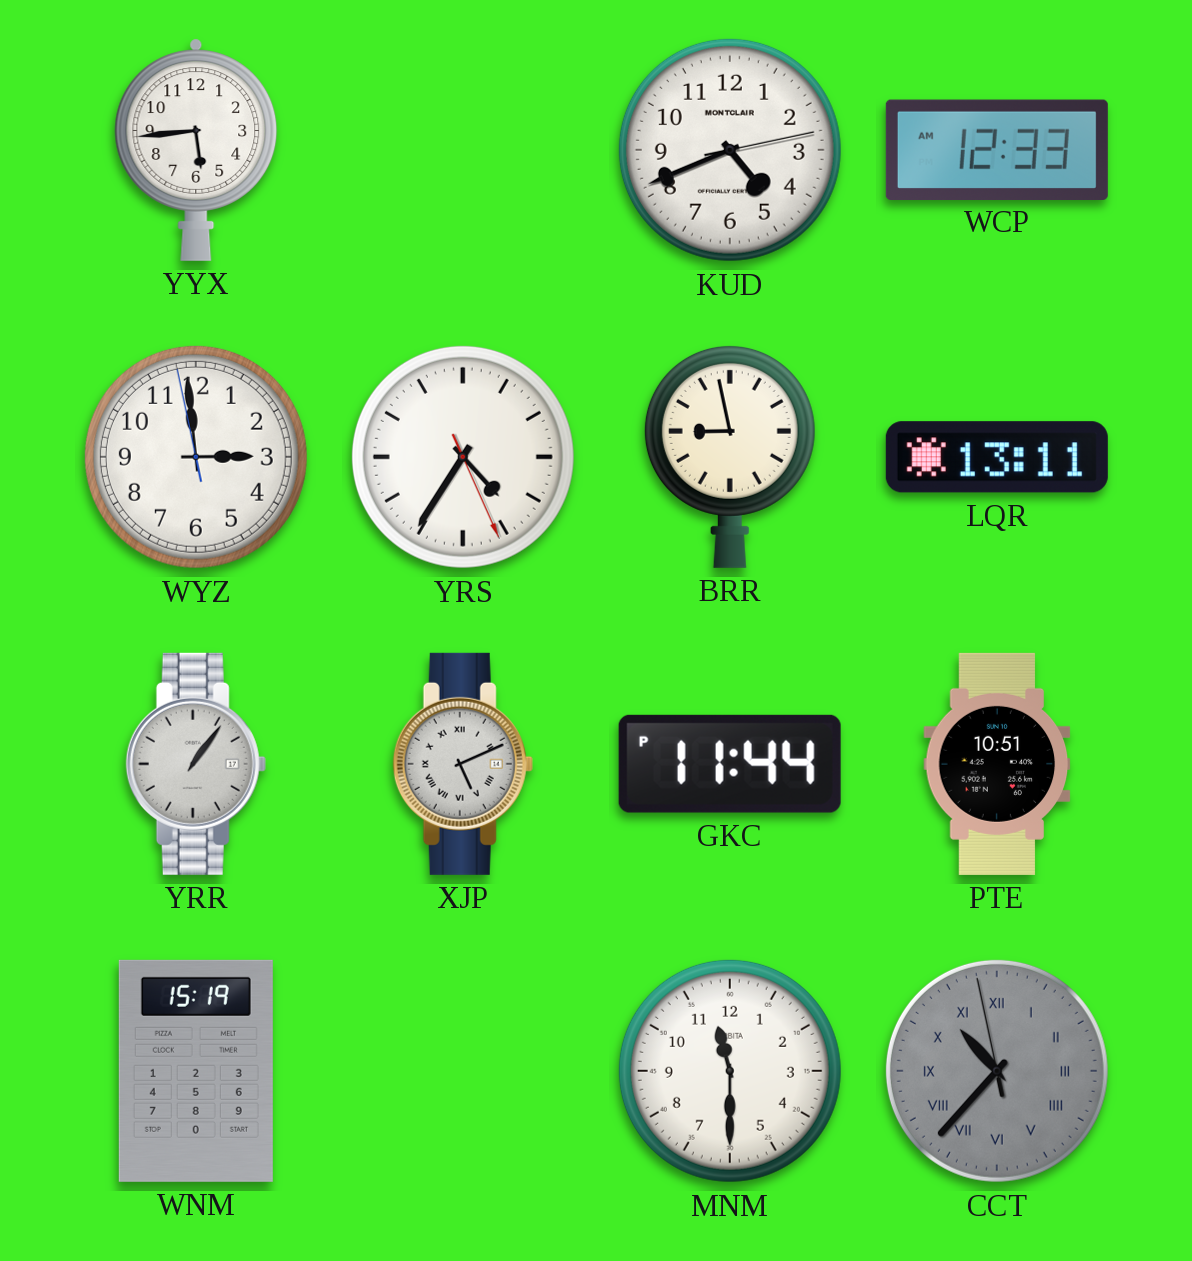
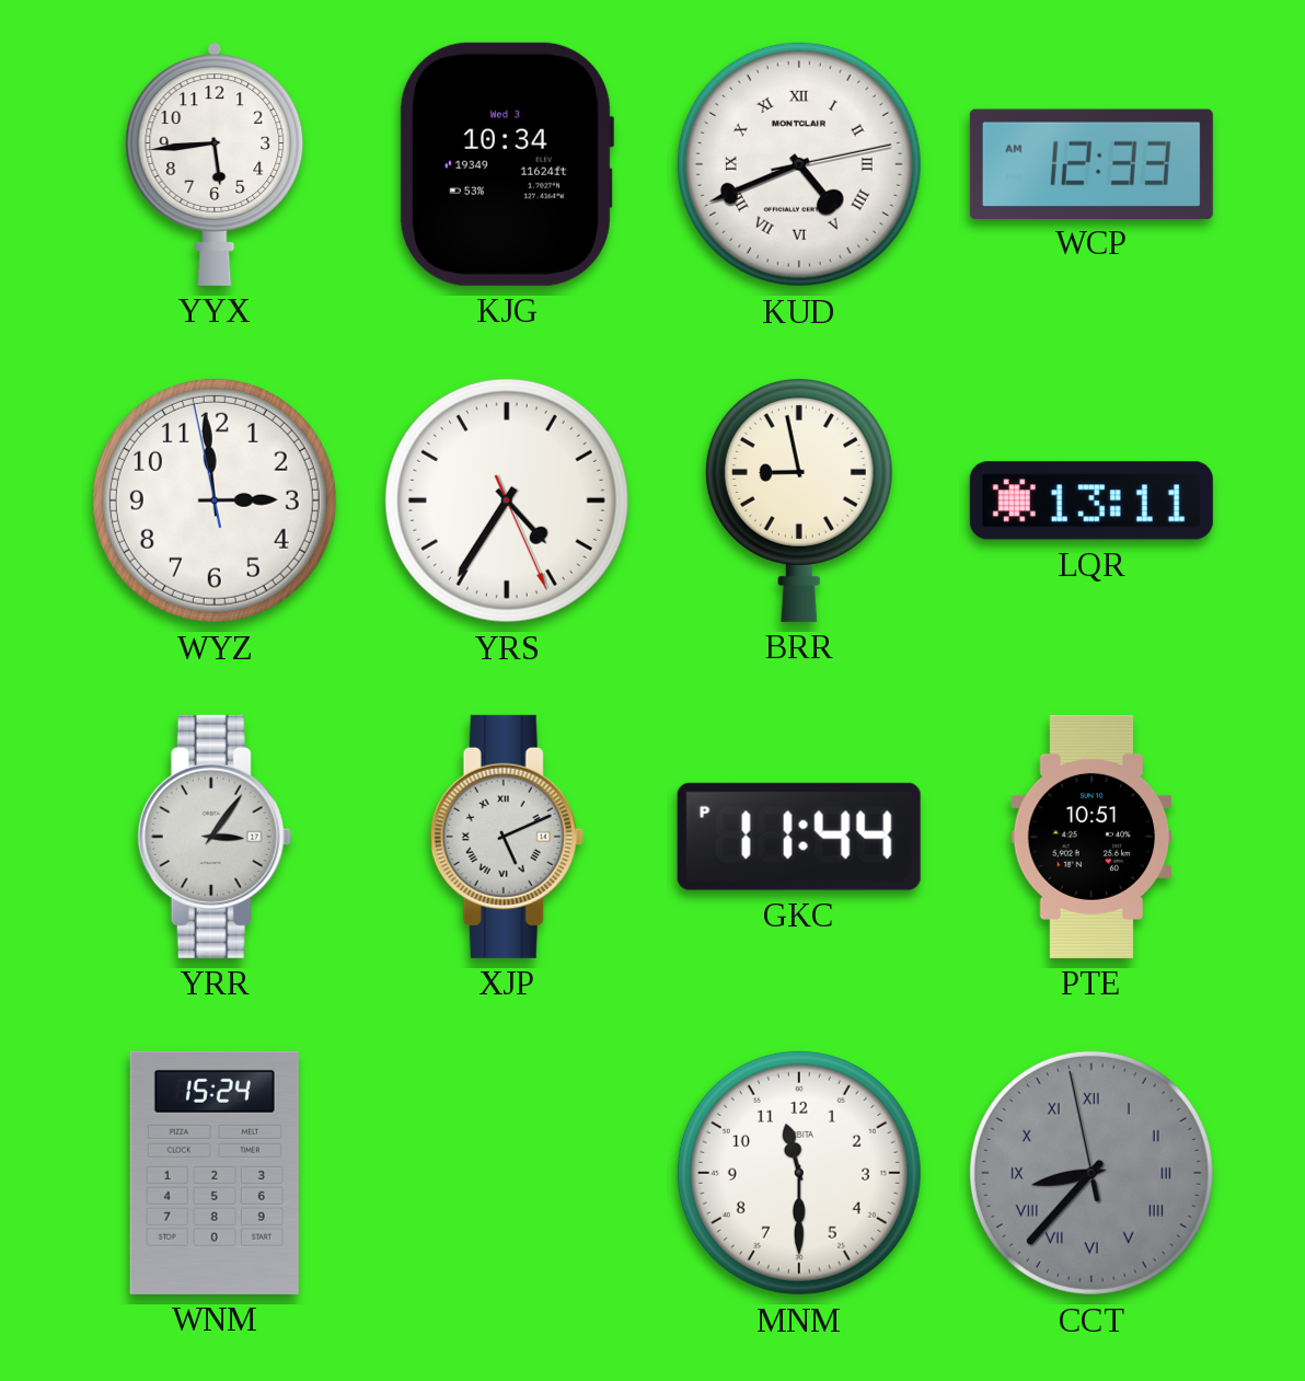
KJG: none -> 10:34
KUD numerals: Arabic -> Roman
YRR: 1:06 -> 3:06
WNM: 15:19 -> 15:24
CCT: 10:36 -> 8:36
